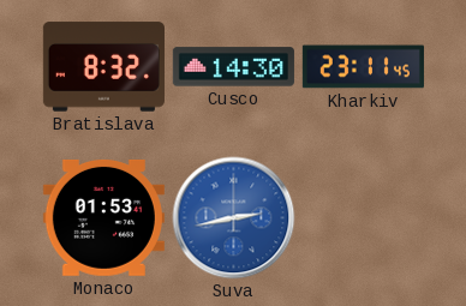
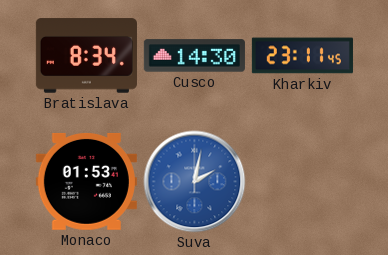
Bratislava: 8:32 -> 8:34
Suva: 2:43 -> 2:02
